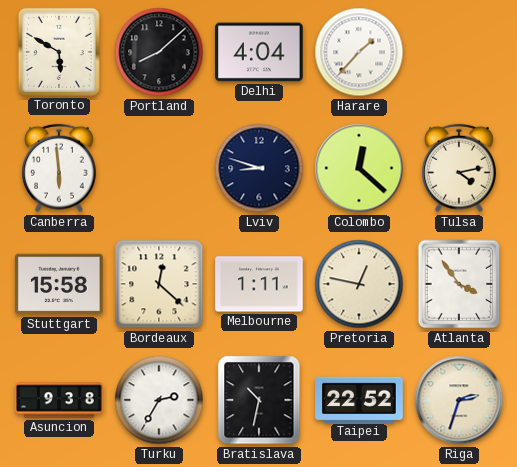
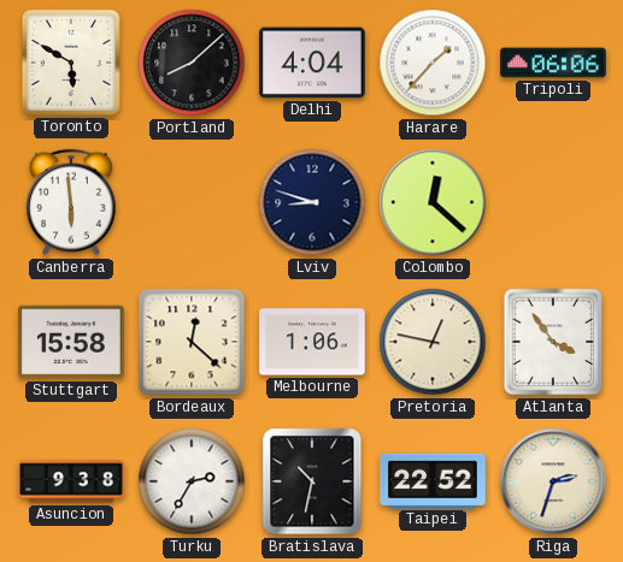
Tripoli: none -> 06:06
Tulsa: 4:13 -> none
Melbourne: 1:11 -> 1:06
